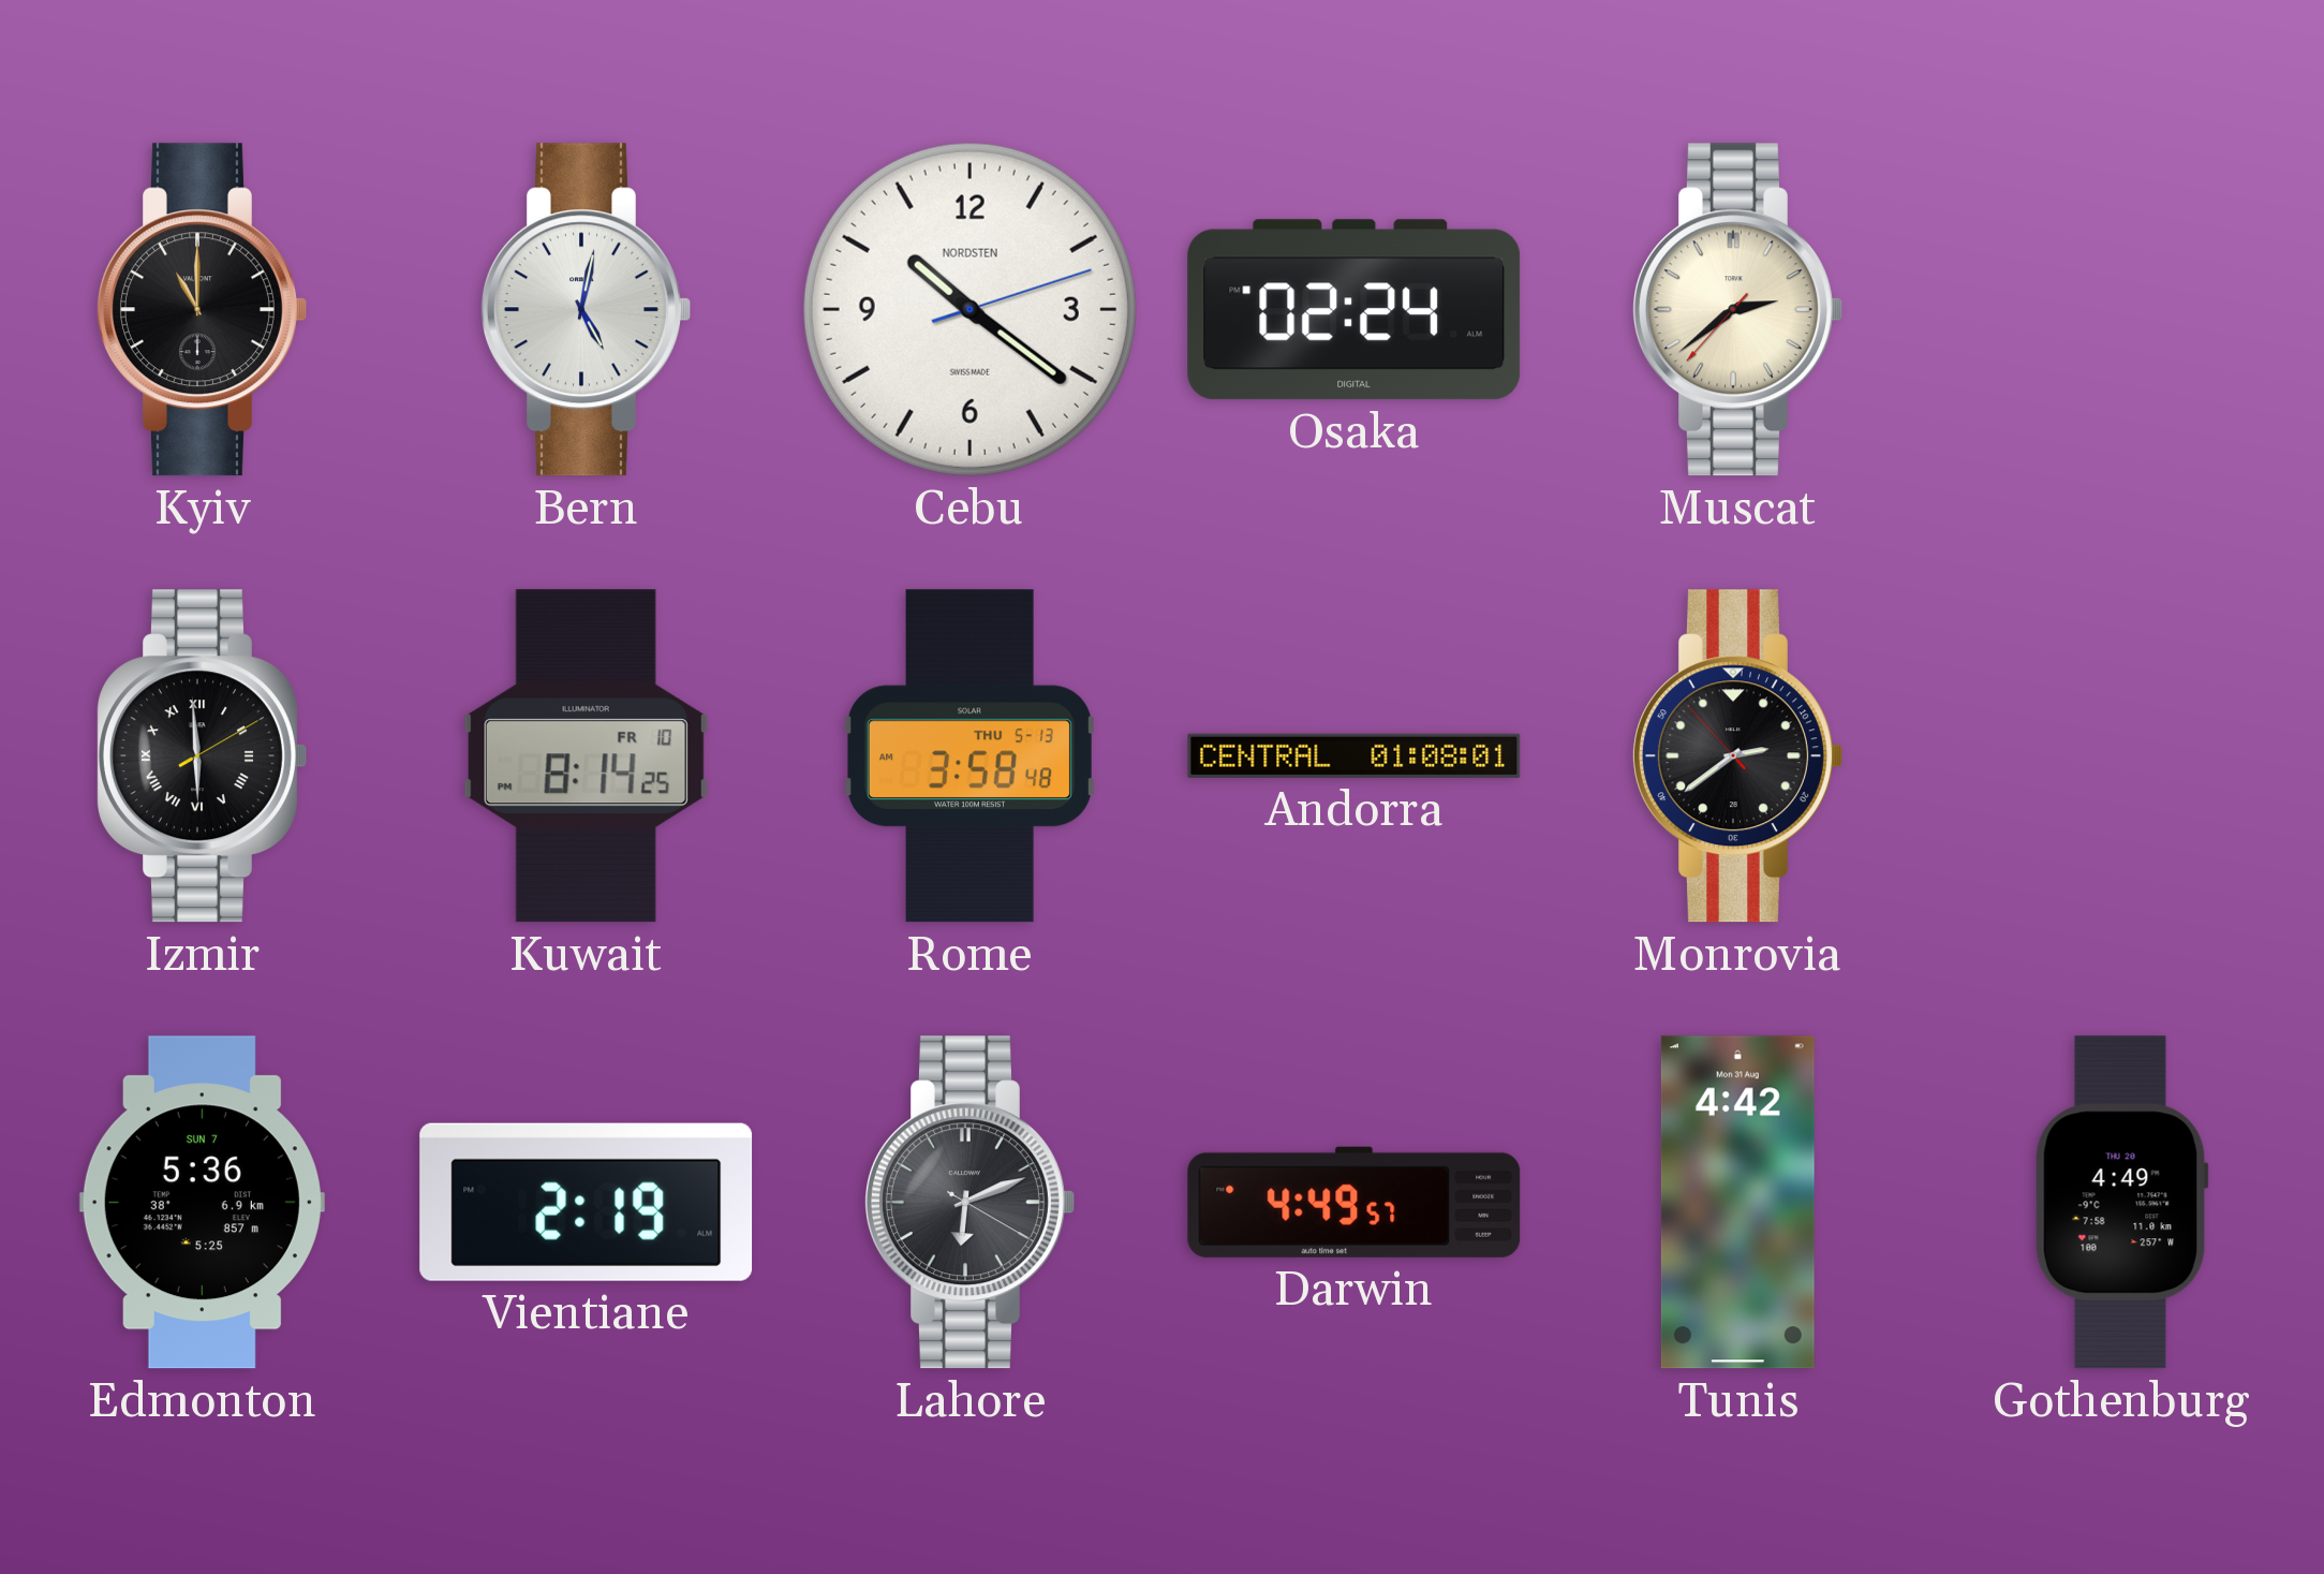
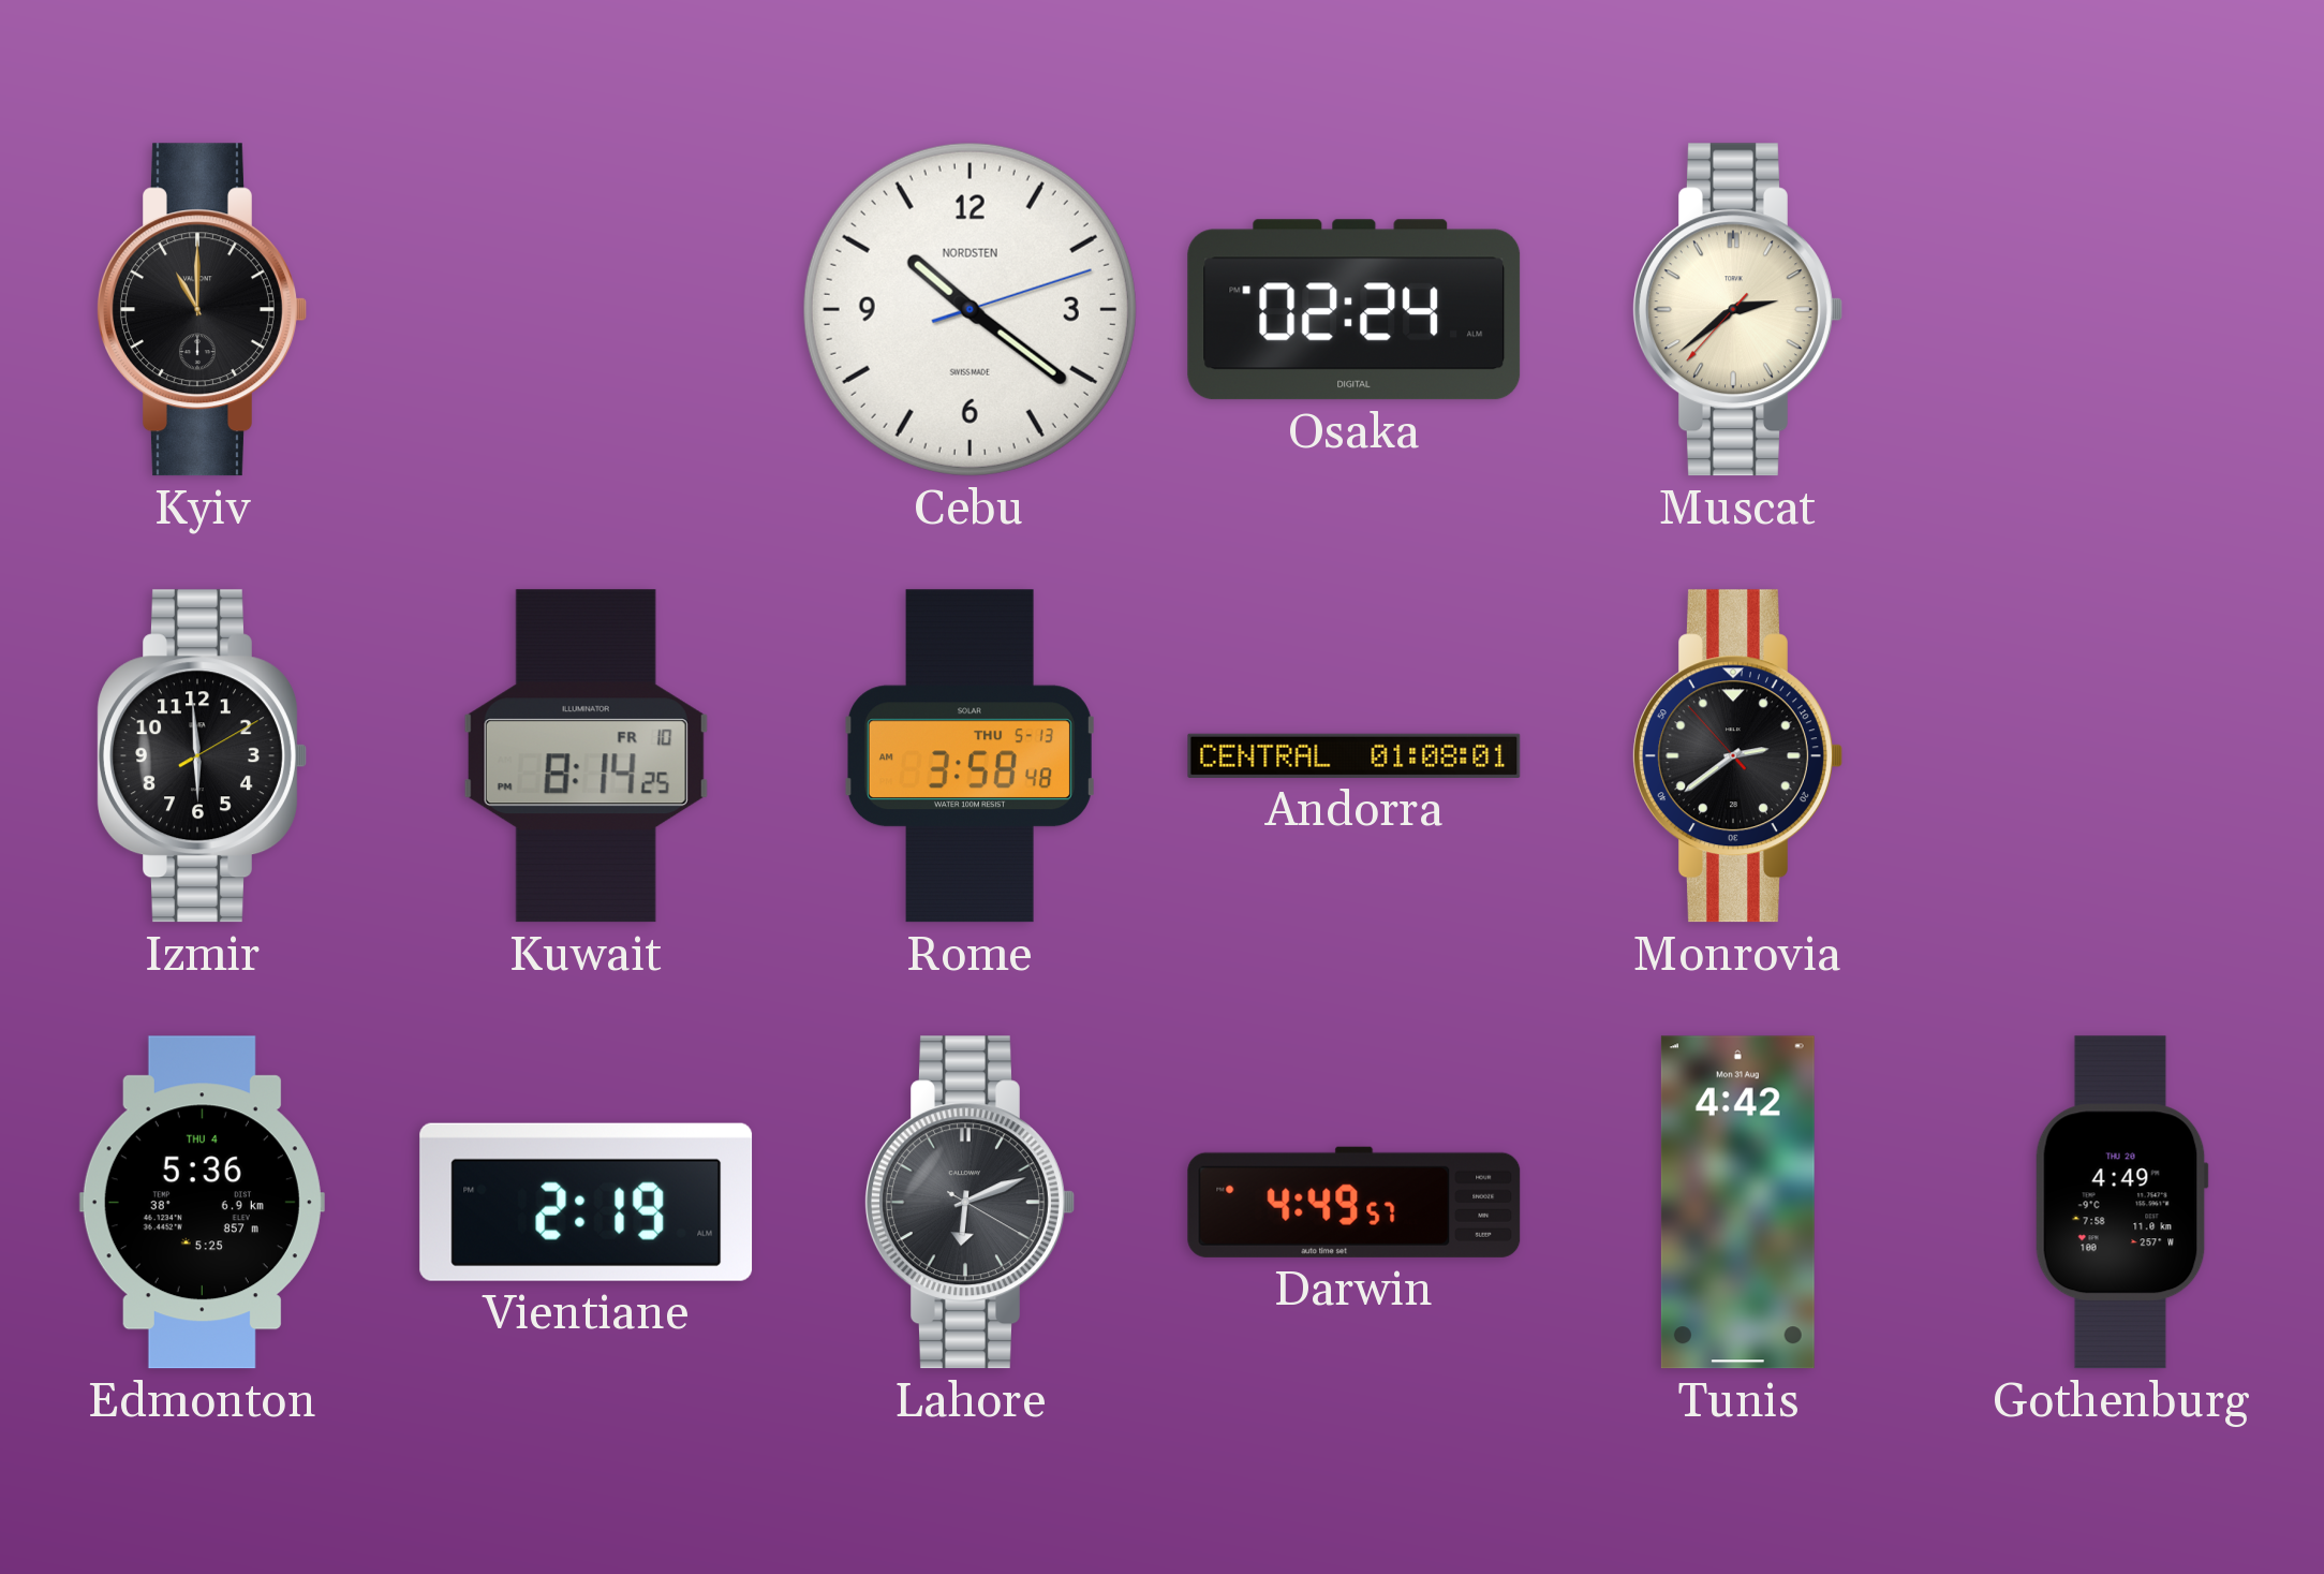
Bern: 5:02 -> none
Izmir numerals: Roman -> Arabic
Edmonton date: SUN 7 -> THU 4
